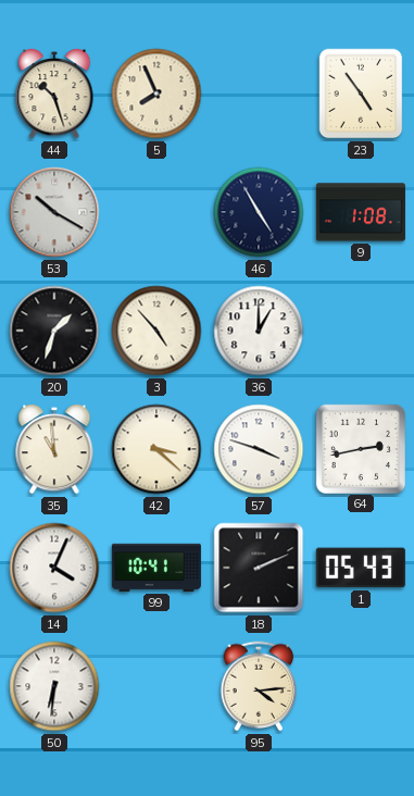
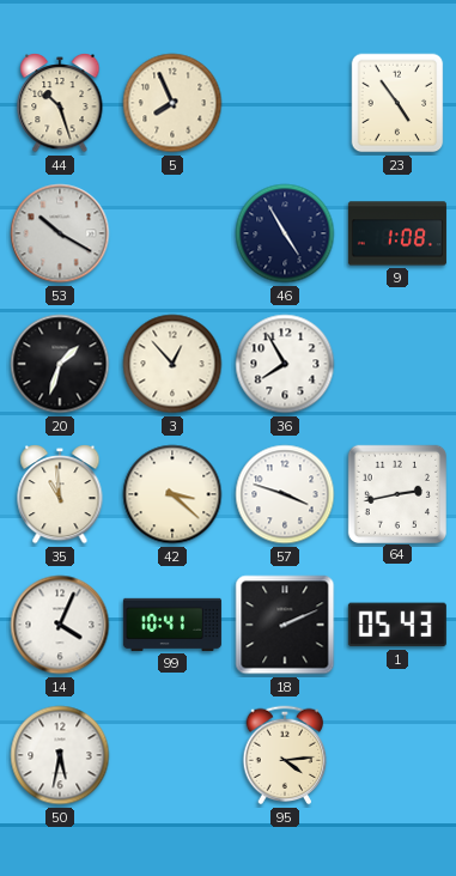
3: 4:53 -> 12:53
36: 1:00 -> 7:55
50: 6:31 -> 5:32
